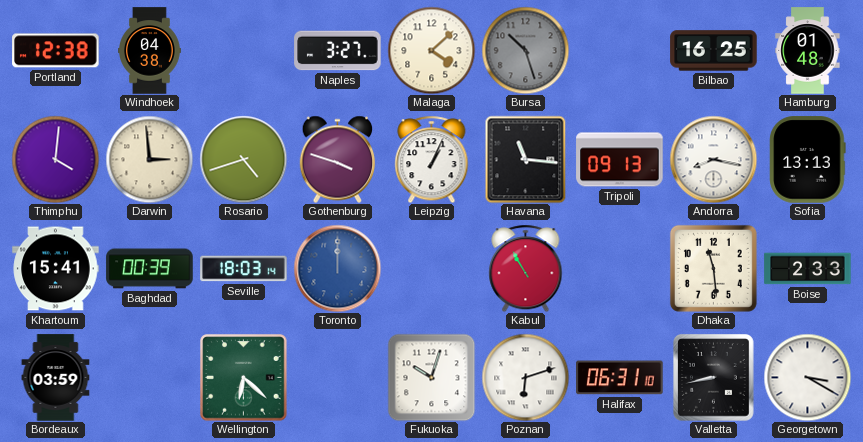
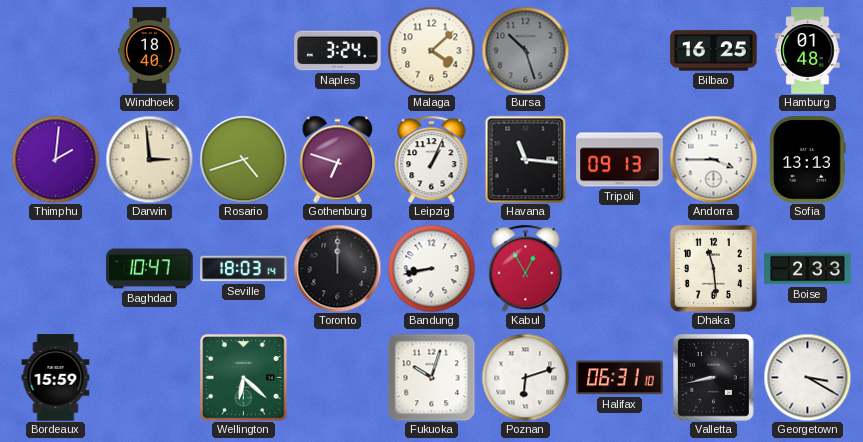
Portland: 12:38 -> none
Windhoek: 04:38 -> 18:40
Naples: 3:27 -> 3:24
Thimphu: 4:01 -> 2:01
Gothenburg: 3:48 -> 6:48
Andorra: 8:17 -> 3:45
Khartoum: 15:41 -> none
Baghdad: 00:39 -> 10:47
Toronto dial: blue -> black
Bandung: none -> 8:43
Kabul: 10:55 -> 12:55
Bordeaux: 03:59 -> 15:59
